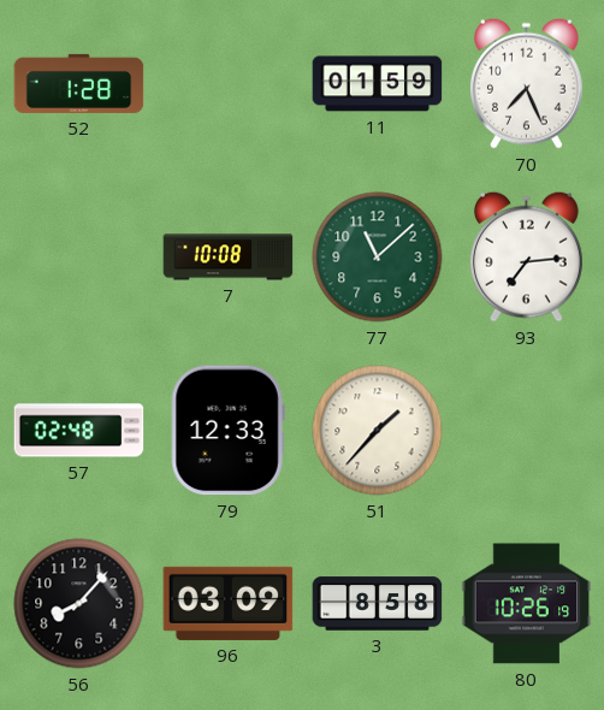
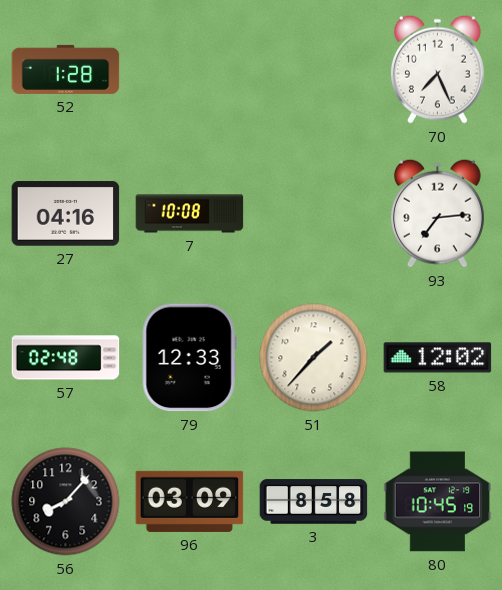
11: 01:59 -> none
27: none -> 04:16
77: 11:08 -> none
58: none -> 12:02
80: 10:26 -> 10:45
